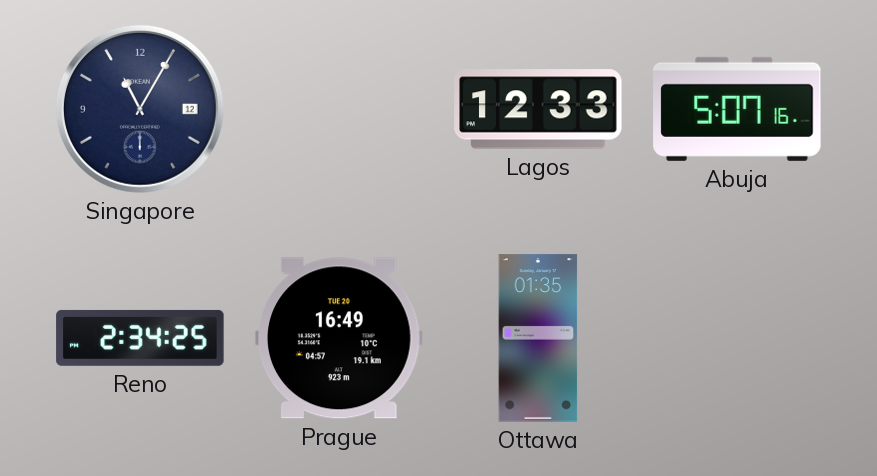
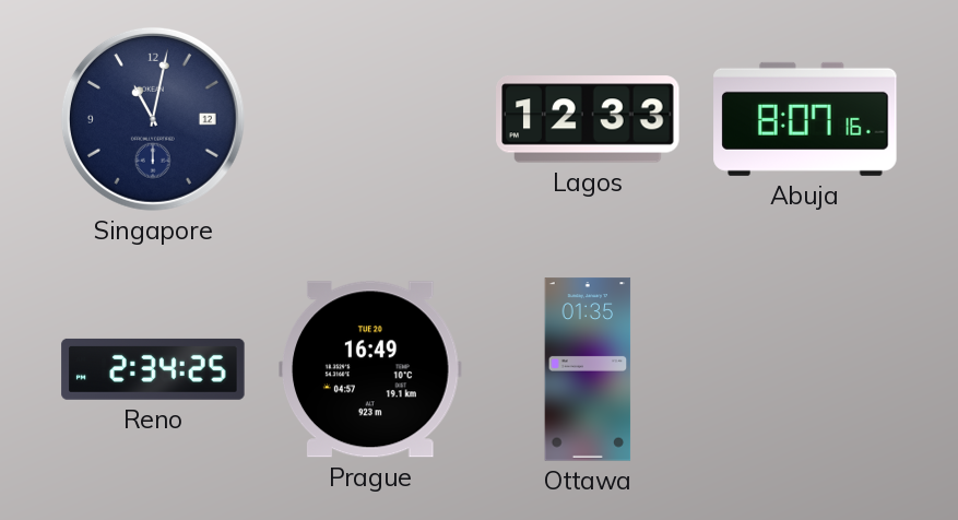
Singapore: 11:05 -> 11:02
Abuja: 5:07 -> 8:07
